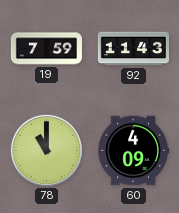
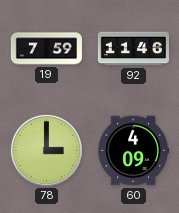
92: 11:43 -> 11:46
78: 11:00 -> 3:00
